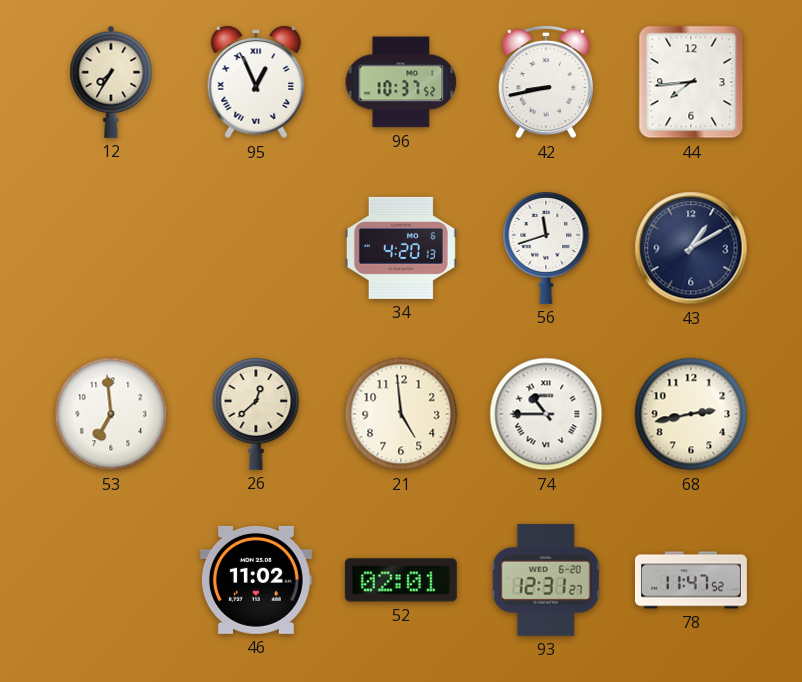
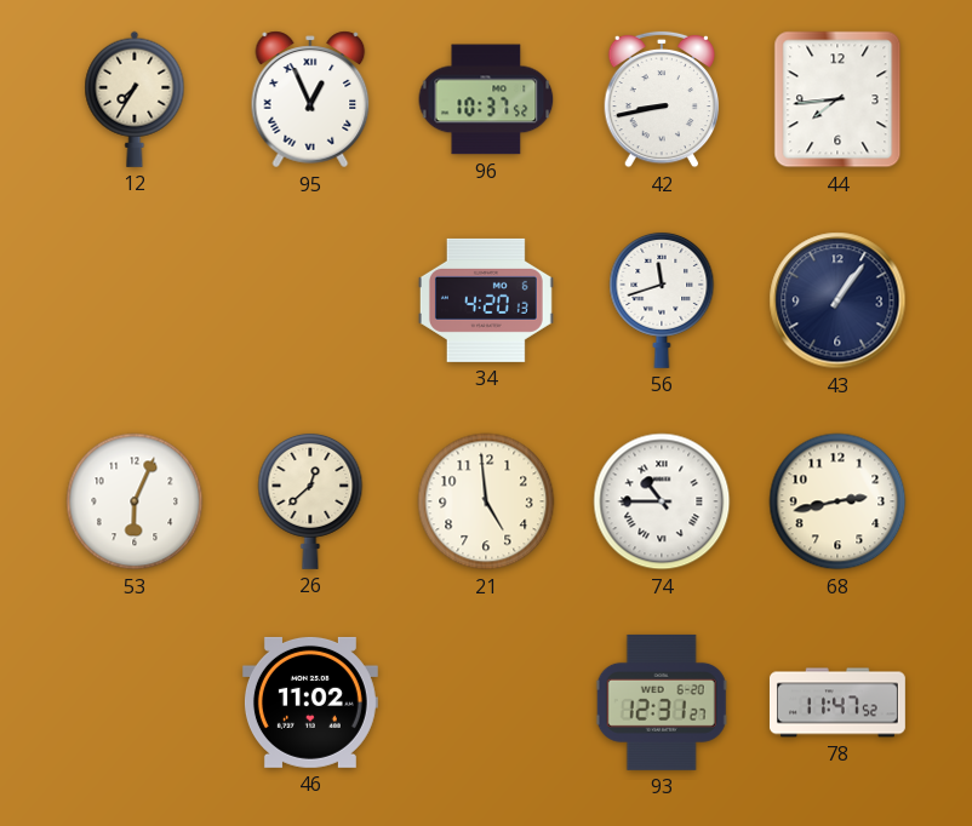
43: 1:10 -> 1:06
53: 6:59 -> 6:04
52: 02:01 -> none
